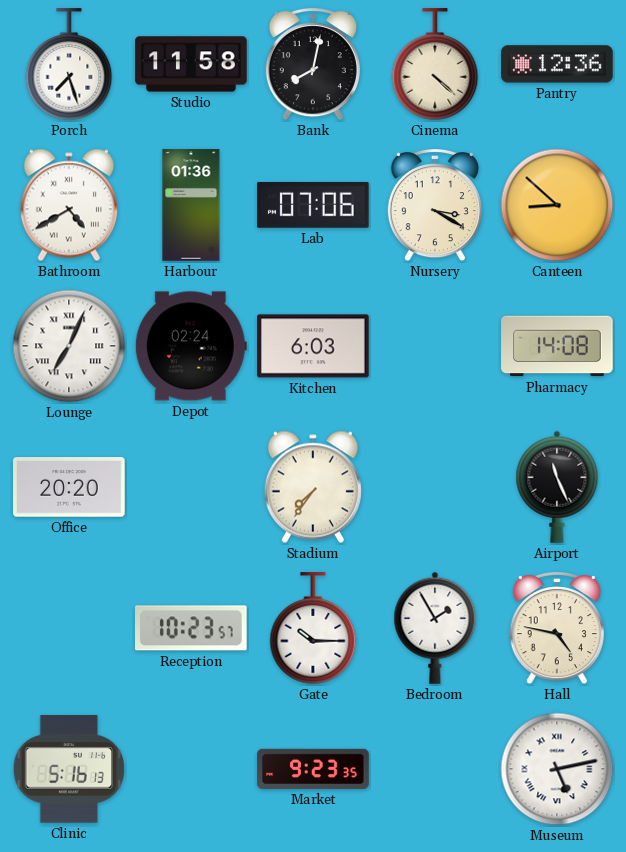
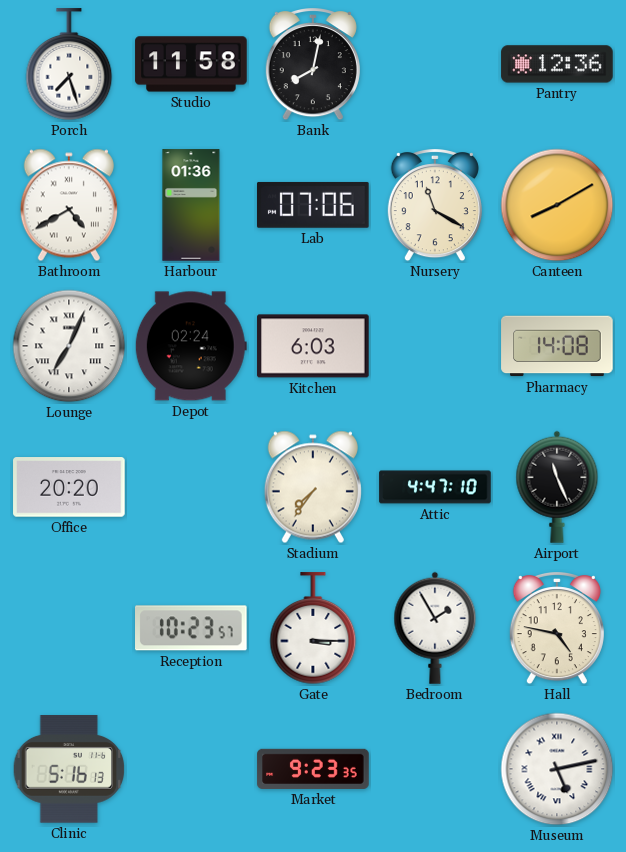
Cinema: 4:22 -> none
Nursery: 3:20 -> 11:20
Canteen: 8:52 -> 8:10
Attic: none -> 4:47
Gate: 10:15 -> 3:15
